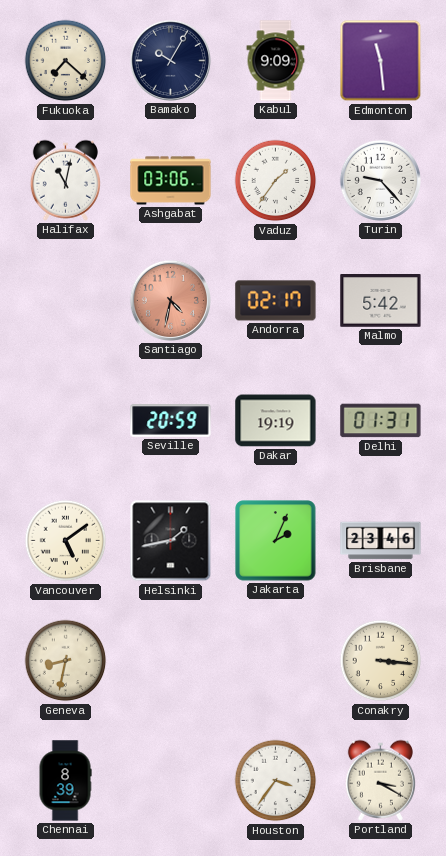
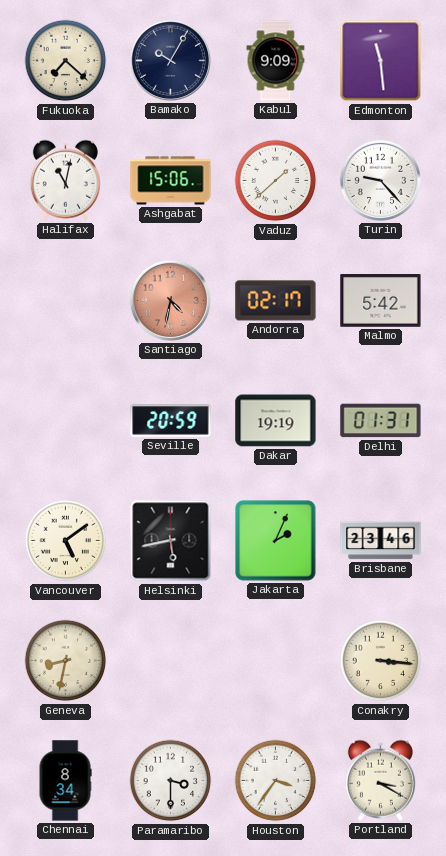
Ashgabat: 03:06 -> 15:06
Vaduz: 1:36 -> 1:38
Helsinki: 1:43 -> 5:43
Chennai: 8:39 -> 8:34
Paramaribo: none -> 3:30
